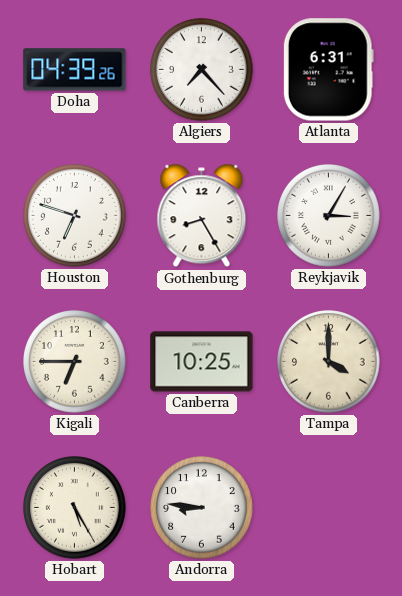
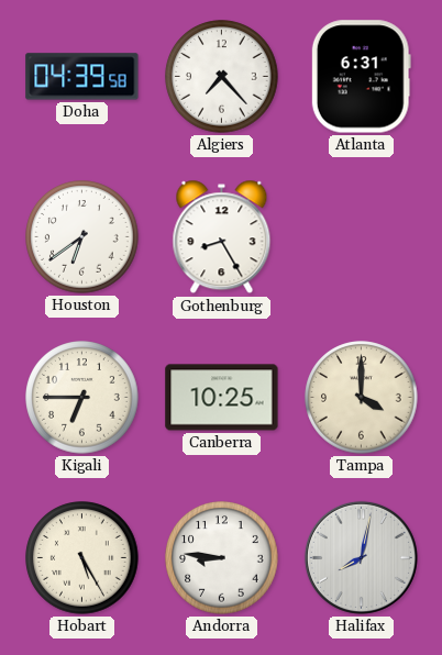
Doha: 04:39:26 -> 04:39:58
Houston: 6:48 -> 6:39
Reykjavik: 3:05 -> none
Halifax: none -> 8:02
